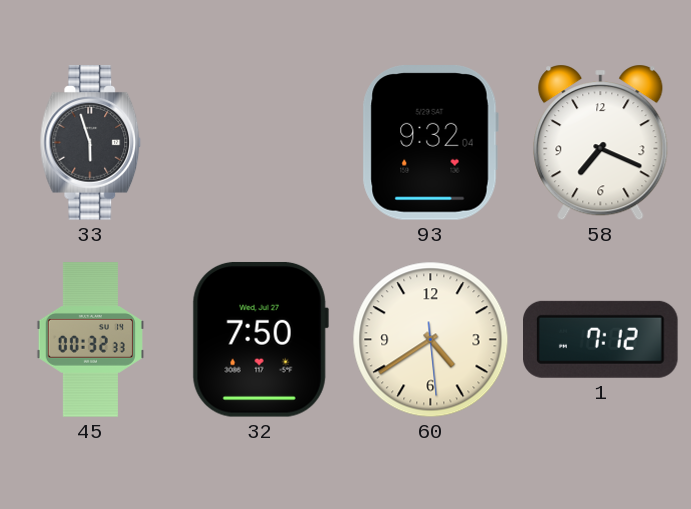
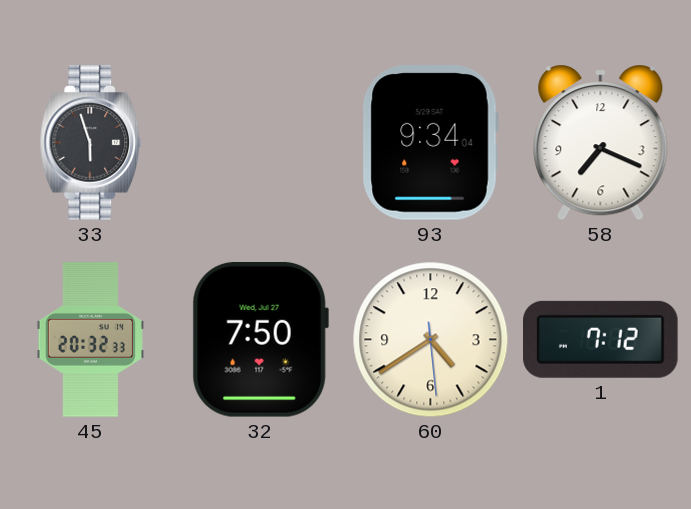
93: 9:32 -> 9:34
45: 00:32 -> 20:32
